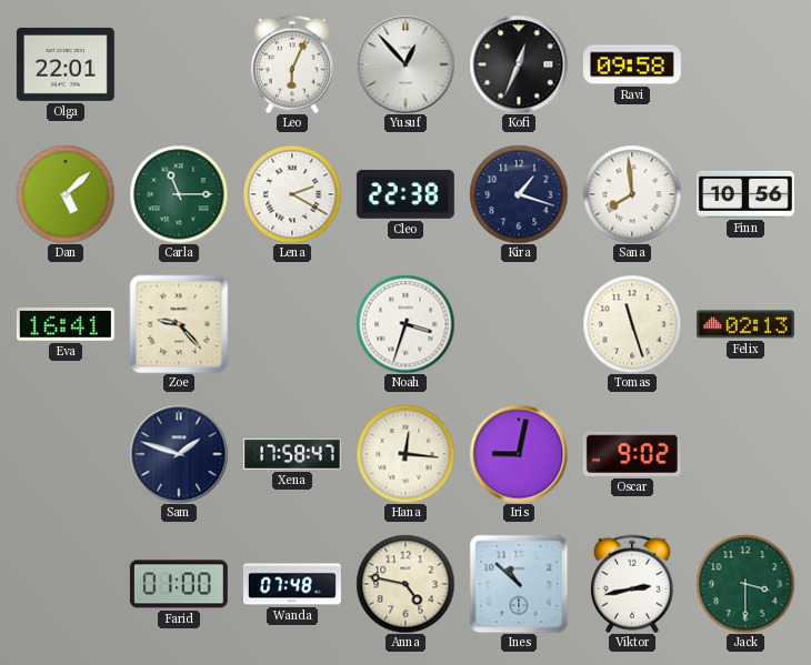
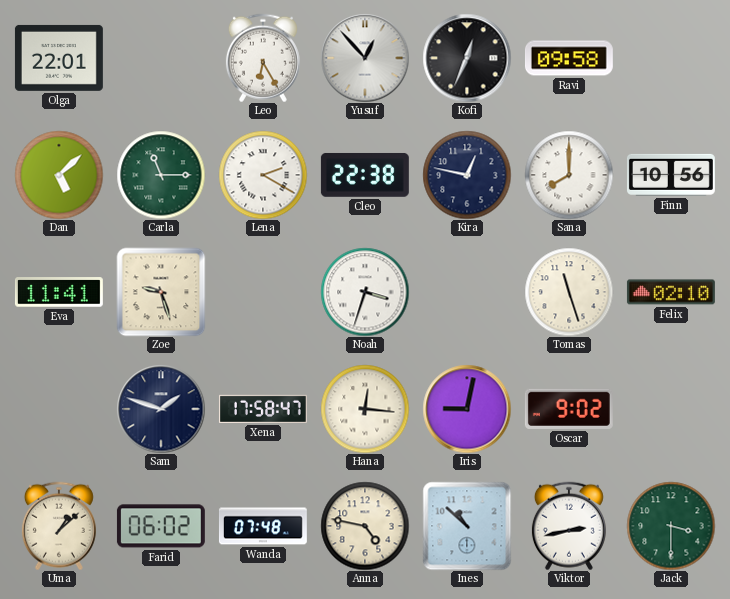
Leo: 6:04 -> 6:25
Kira: 1:18 -> 12:47
Sana: 7:59 -> 8:00
Eva: 16:41 -> 11:41
Zoe: 9:23 -> 9:27
Felix: 02:13 -> 02:10
Uma: none -> 1:08
Farid: 01:00 -> 06:02
